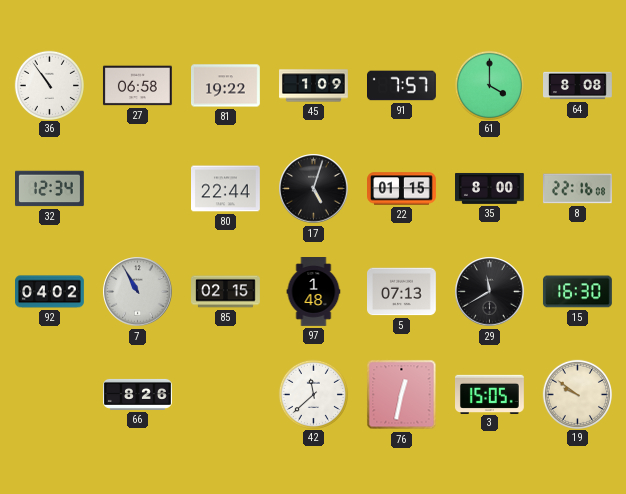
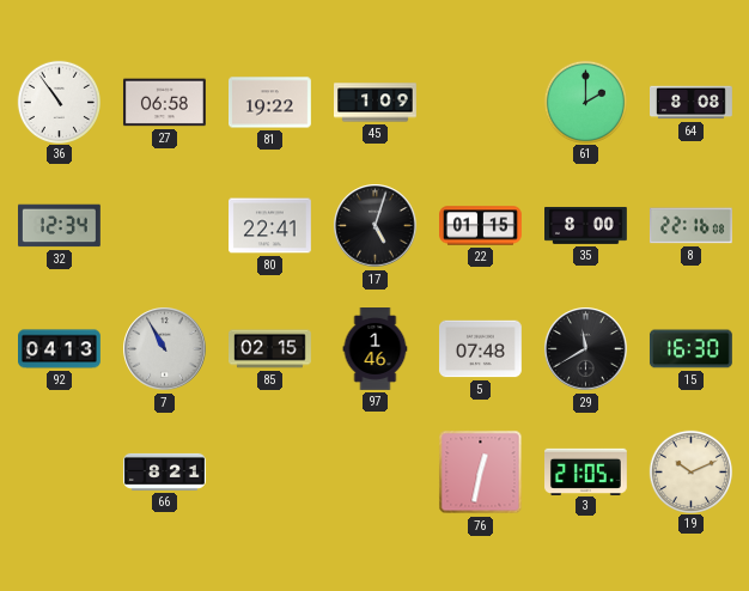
91: 7:57 -> none
61: 4:00 -> 2:00
80: 22:44 -> 22:41
92: 04:02 -> 04:13
97: 1:48 -> 1:46
5: 07:13 -> 07:48
66: 8:26 -> 8:21
42: 11:38 -> none
3: 15:05 -> 21:05
19: 9:51 -> 10:11
